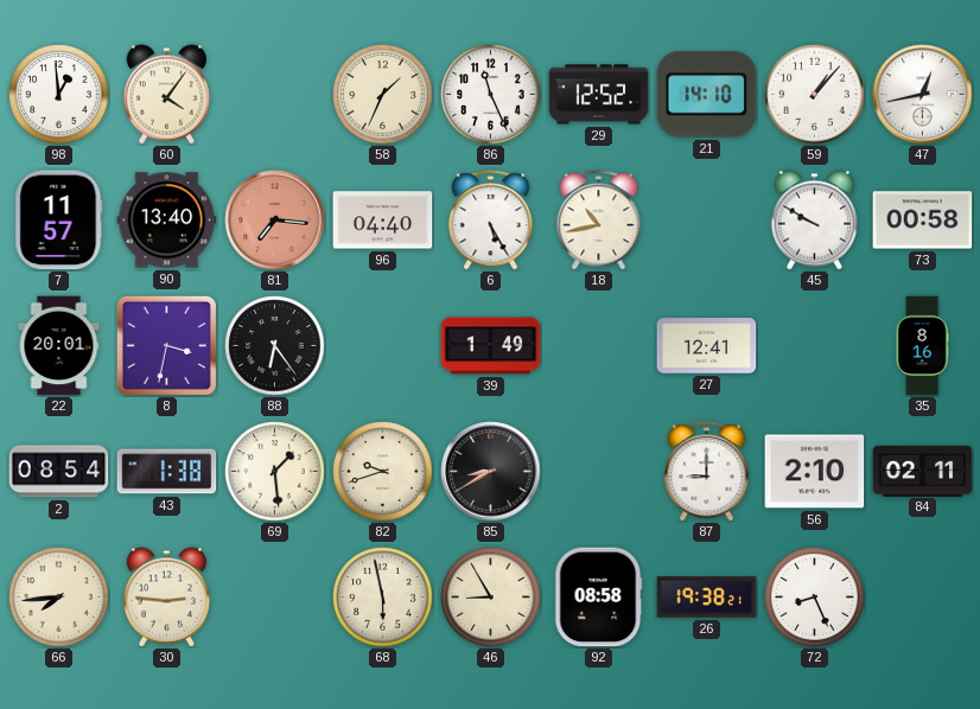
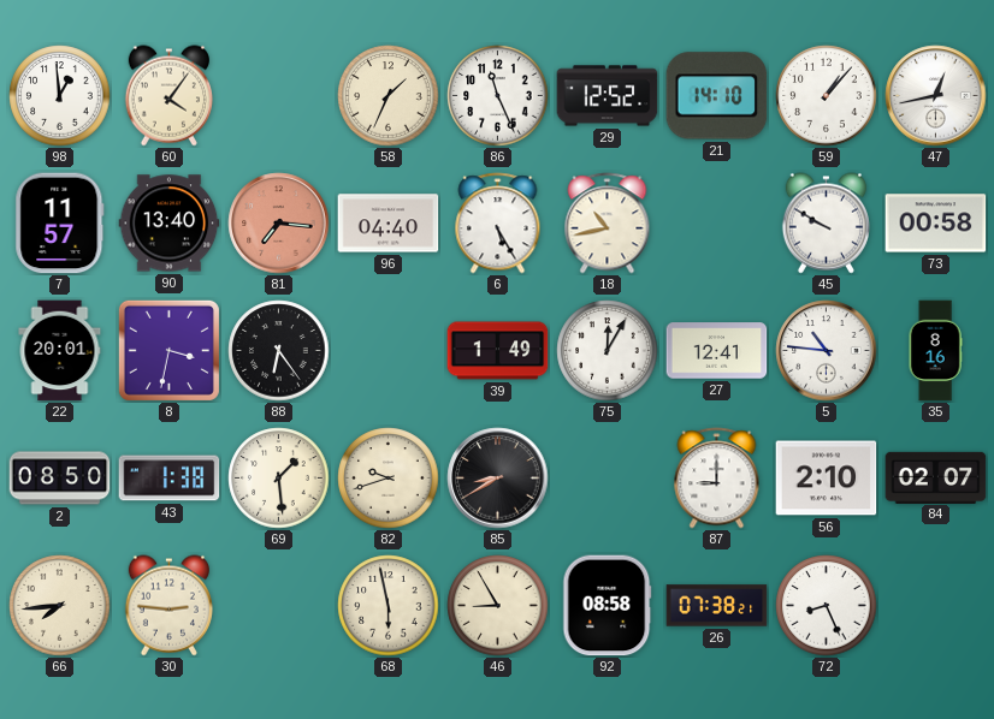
75: none -> 12:05
5: none -> 10:46
2: 08:54 -> 08:50
84: 02:11 -> 02:07
26: 19:38 -> 07:38
